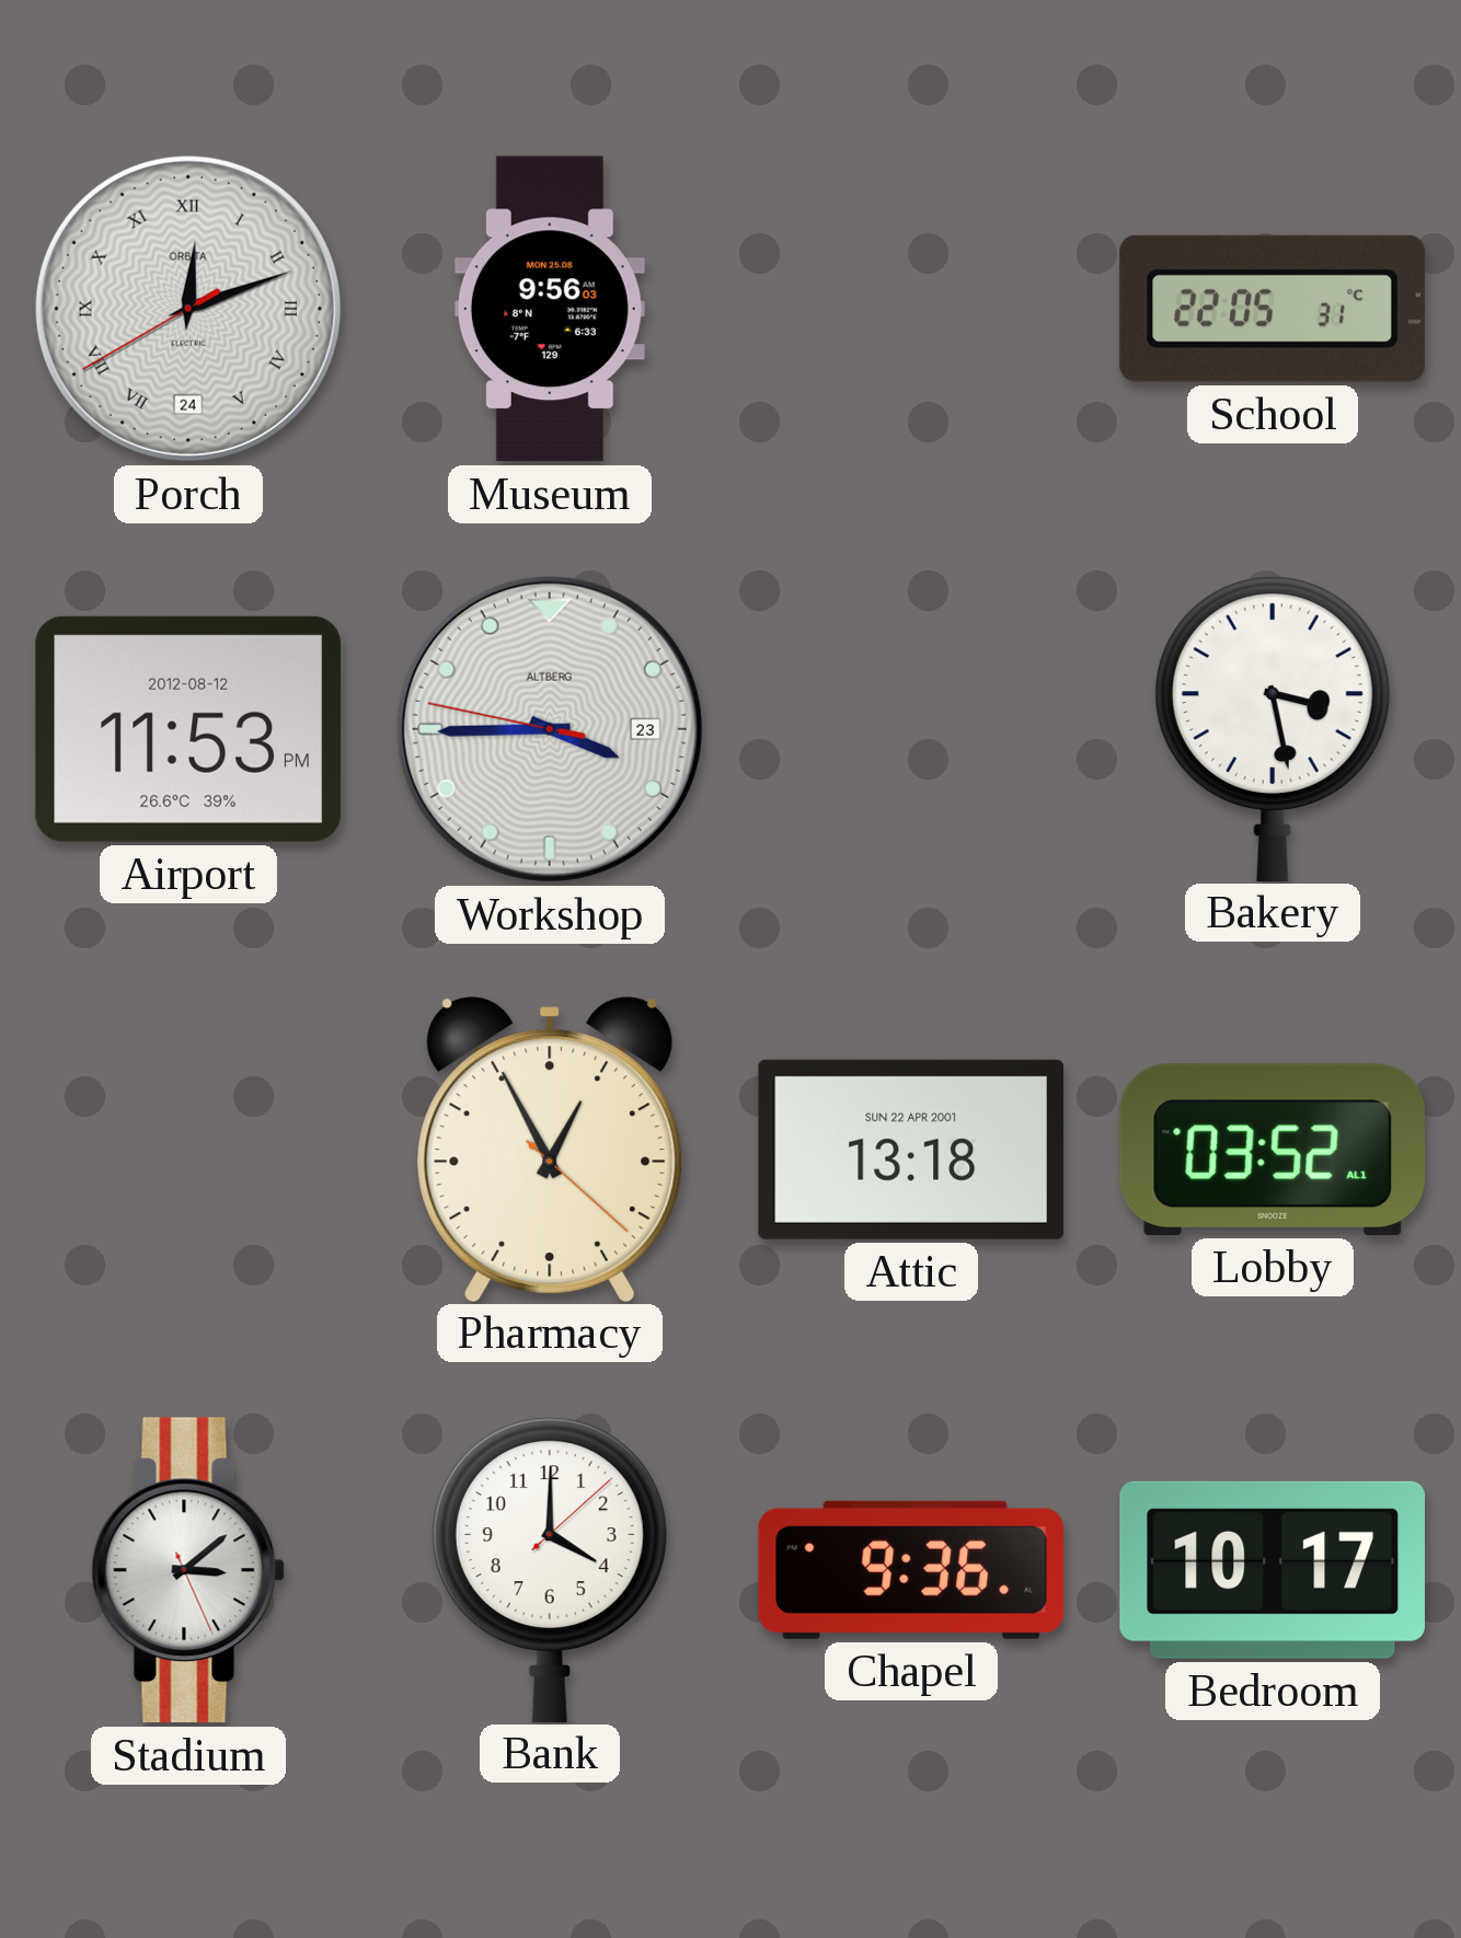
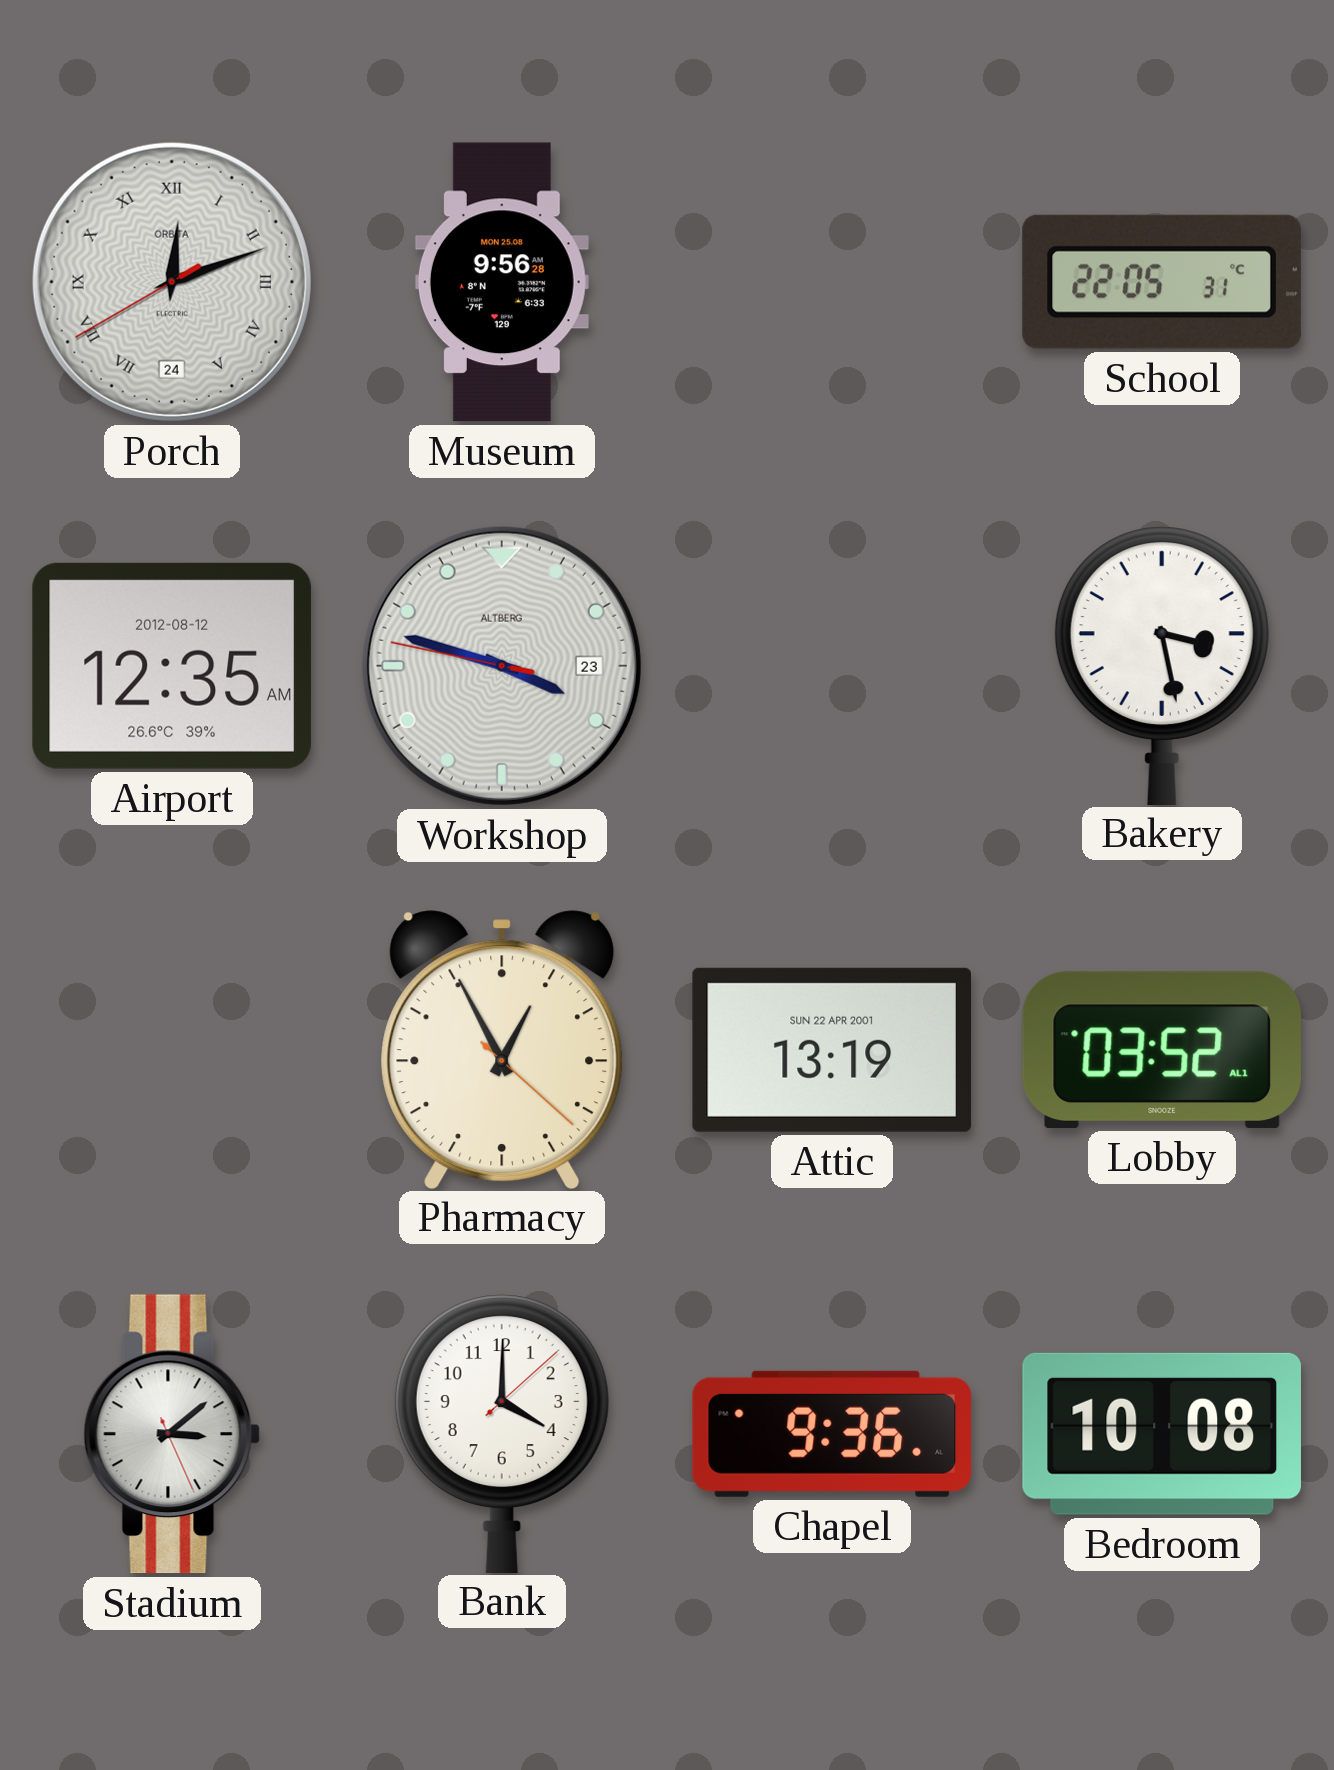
Museum: 9:56:03 -> 9:56:28
Airport: 11:53 -> 12:35
Workshop: 3:44 -> 3:47
Attic: 13:18 -> 13:19
Bedroom: 10:17 -> 10:08
